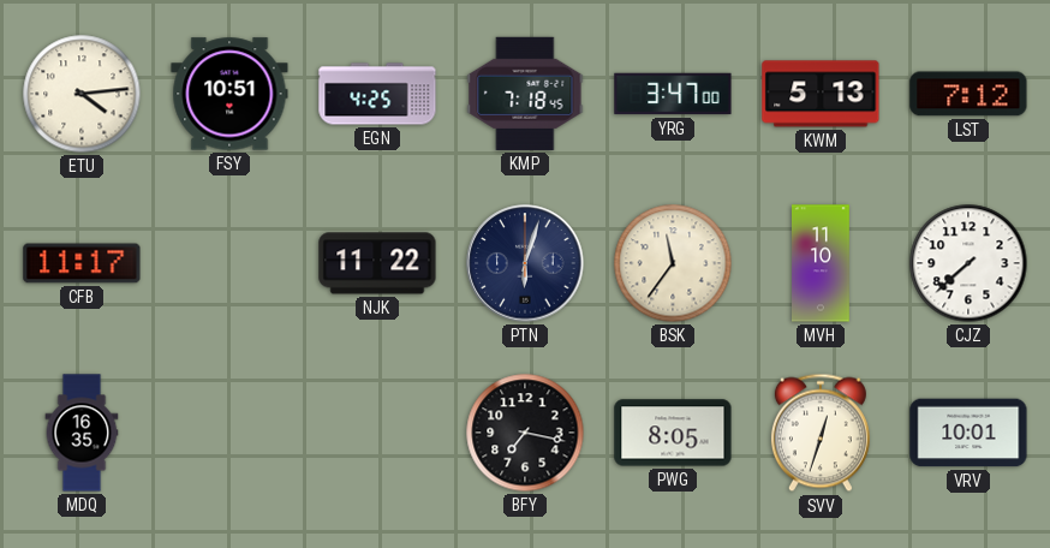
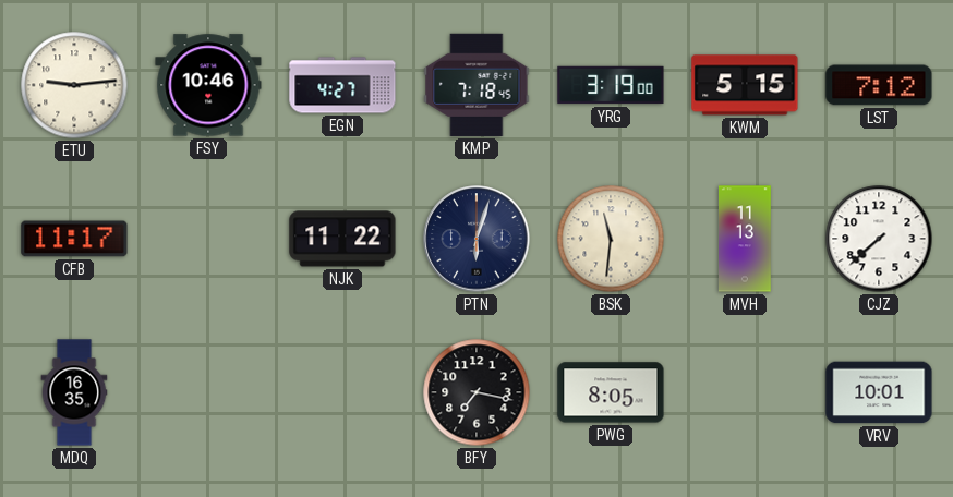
ETU: 4:14 -> 9:14
FSY: 10:51 -> 10:46
EGN: 4:25 -> 4:27
YRG: 3:47 -> 3:19
KWM: 5:13 -> 5:15
BSK: 11:36 -> 11:31
MVH: 11:10 -> 11:13
SVV: 12:33 -> none
